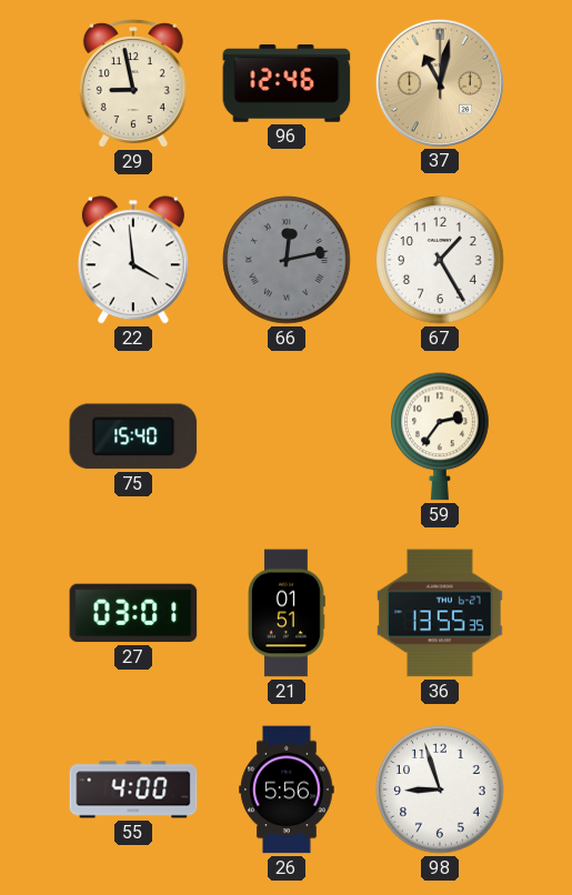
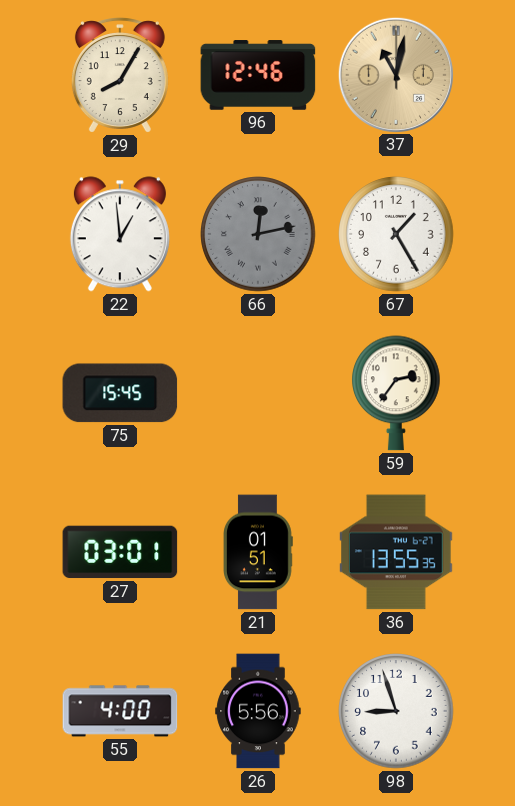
29: 8:58 -> 8:05
22: 3:59 -> 12:59
75: 15:40 -> 15:45
